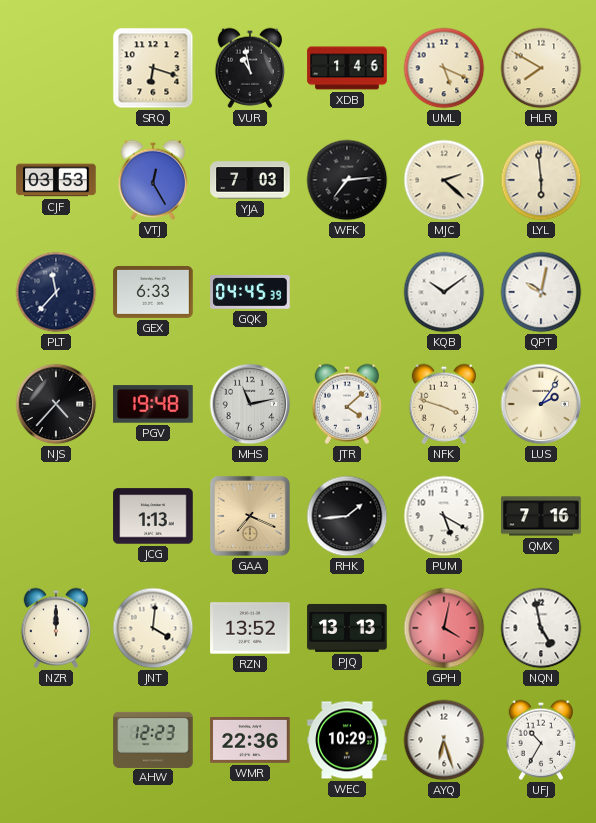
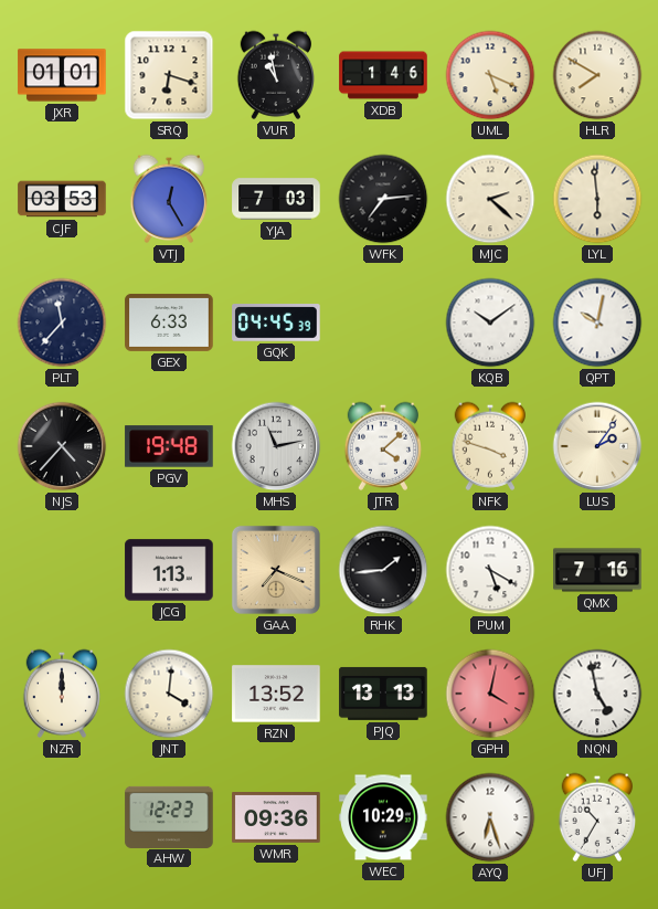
JXR: none -> 01:01
WMR: 22:36 -> 09:36
